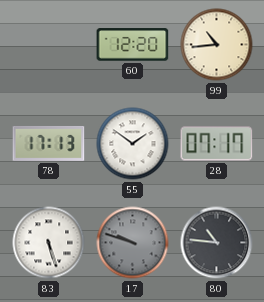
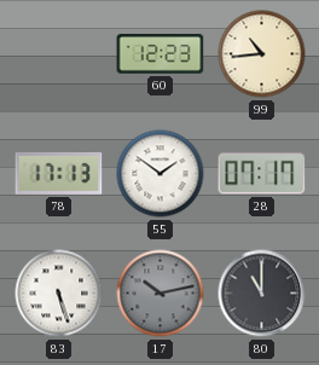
60: 12:20 -> 12:23
17: 9:48 -> 10:13
80: 10:46 -> 11:00
